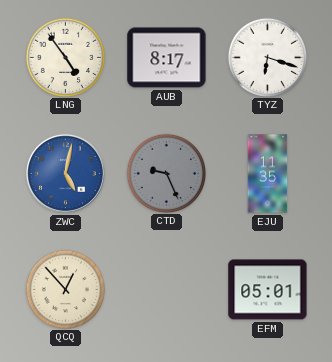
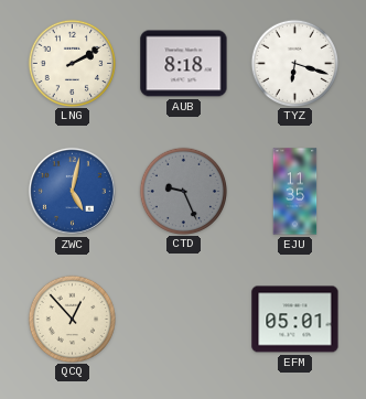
LNG: 4:54 -> 2:10
AUB: 8:17 -> 8:18
